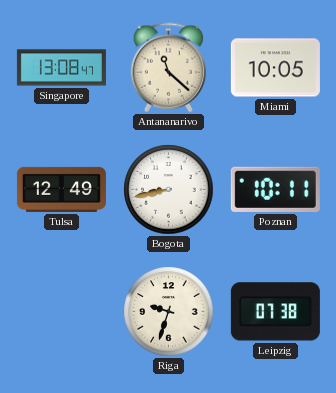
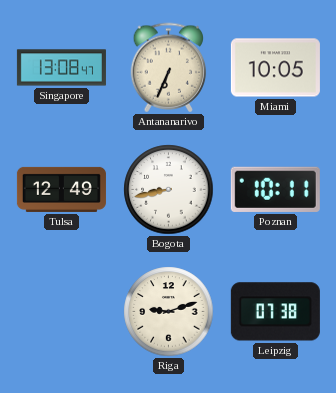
Antananarivo: 11:22 -> 6:34
Riga: 9:33 -> 9:12
